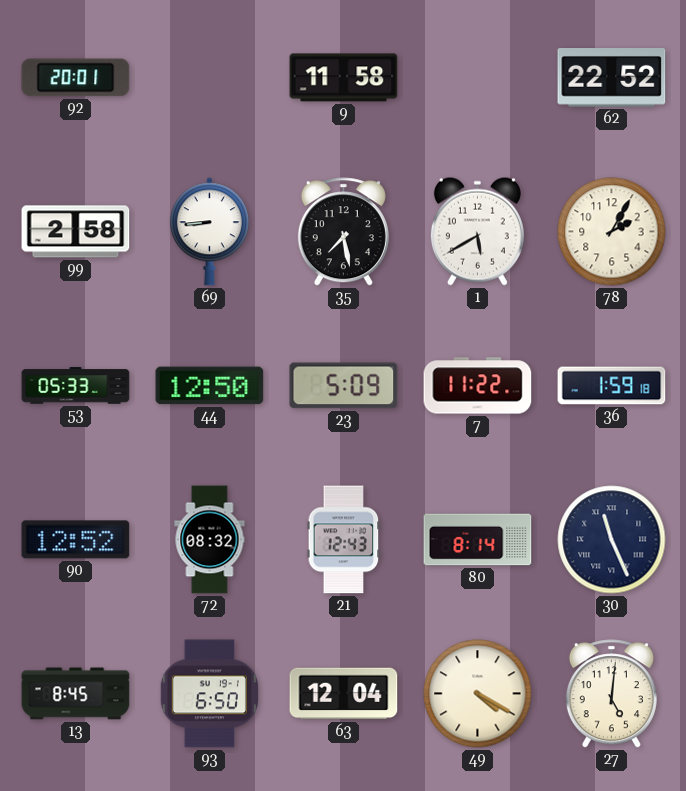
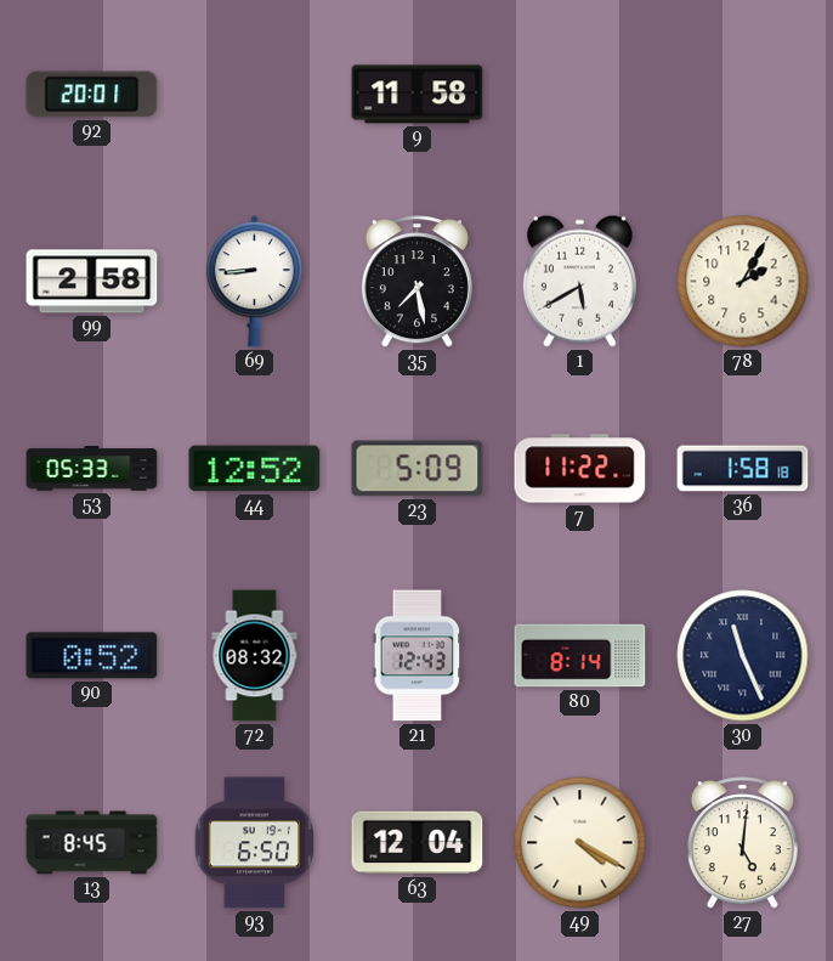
62: 22:52 -> none
44: 12:50 -> 12:52
36: 1:59 -> 1:58
90: 12:52 -> 0:52
